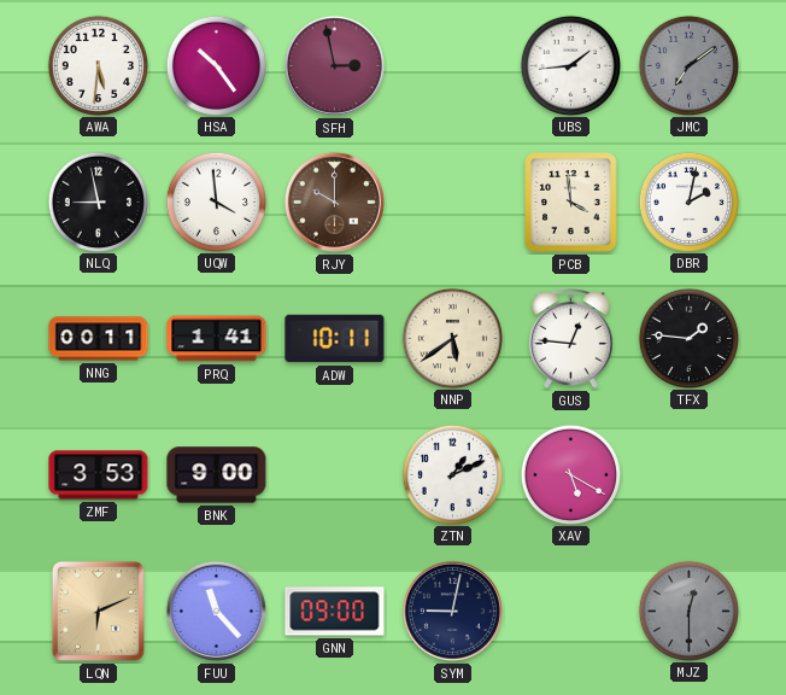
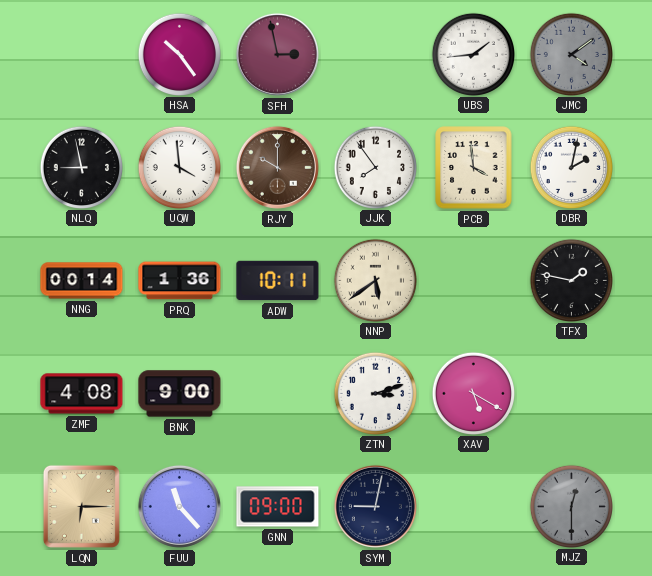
AWA: 5:31 -> none
JMC: 7:09 -> 4:09
JJK: none -> 7:54
NNG: 00:11 -> 00:14
PRQ: 1:41 -> 1:36
GUS: 12:46 -> none
TFX: 1:46 -> 1:47
ZMF: 3:53 -> 4:08
ZTN: 1:11 -> 3:12
LQN: 6:11 -> 6:15
